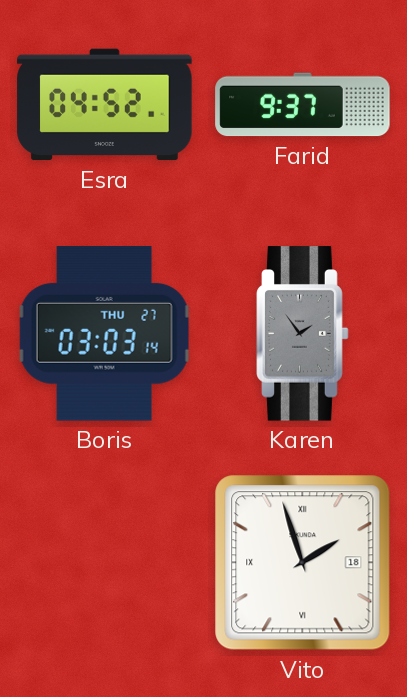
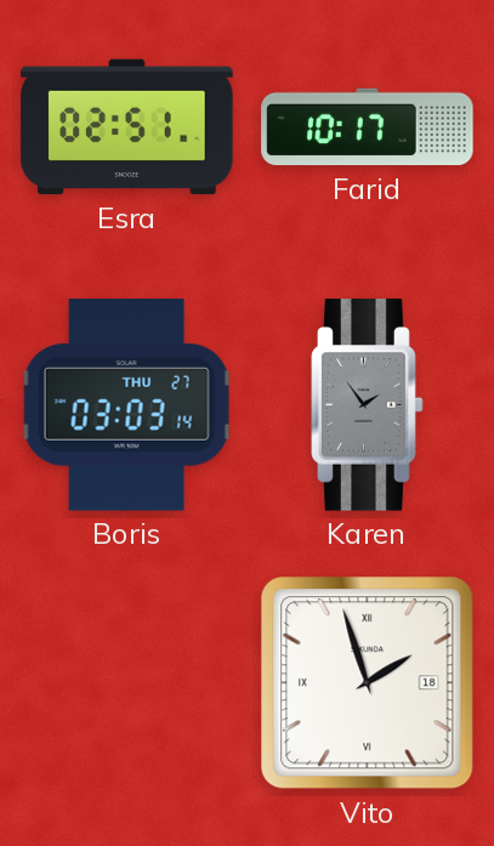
Esra: 04:52 -> 02:51
Farid: 9:37 -> 10:17
